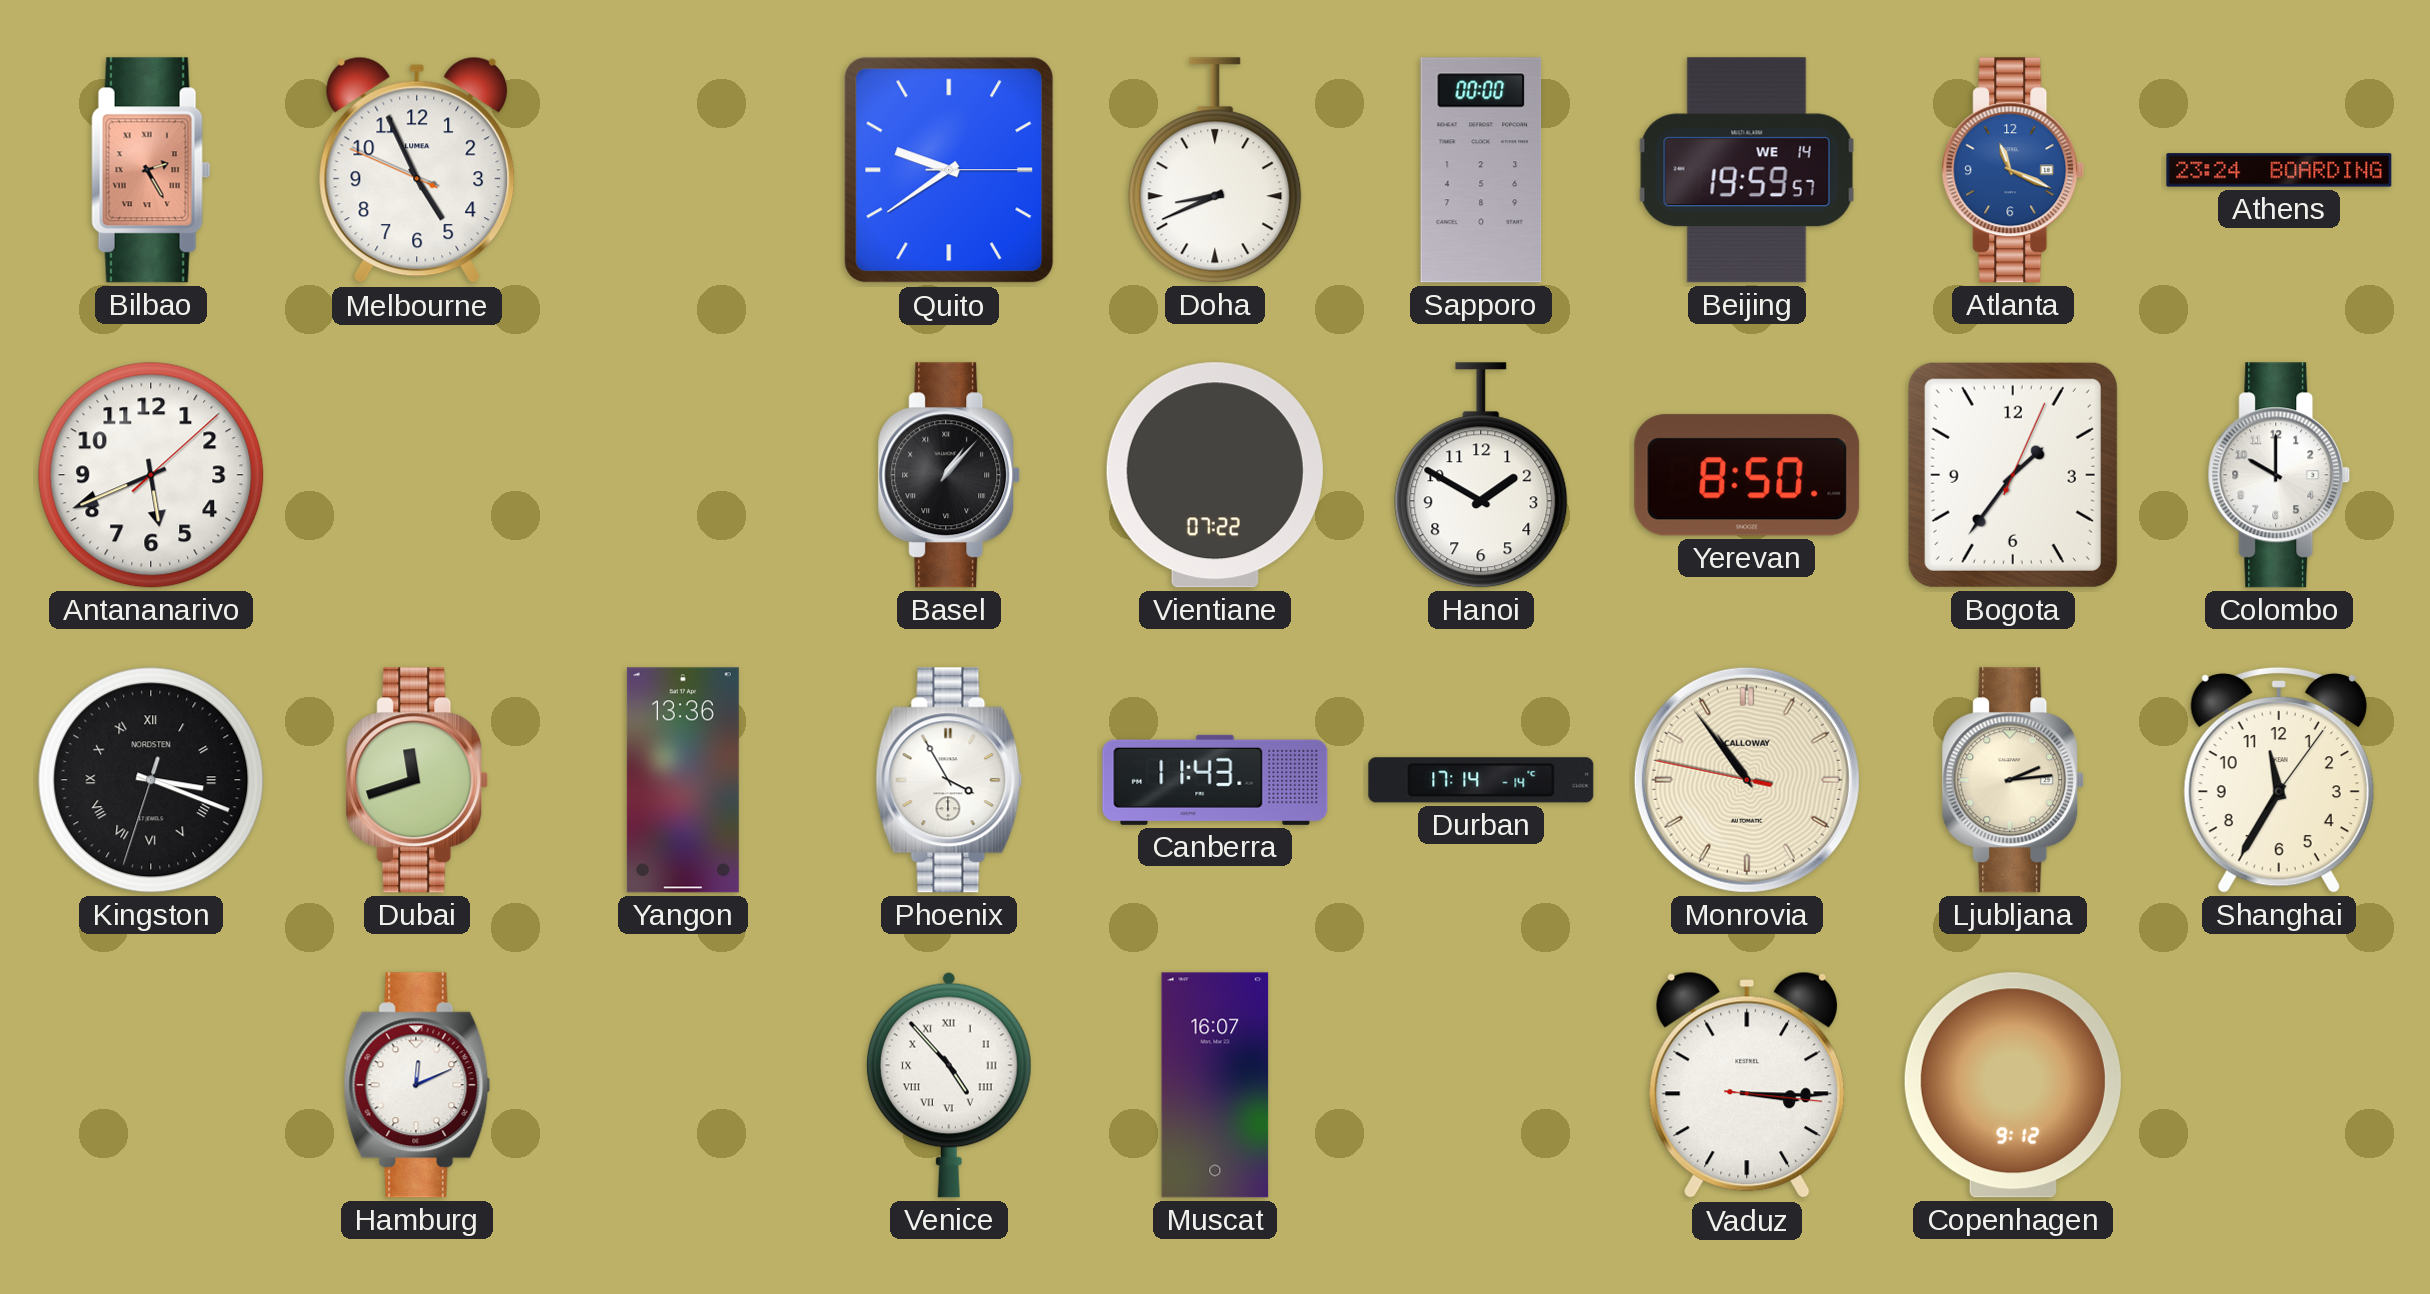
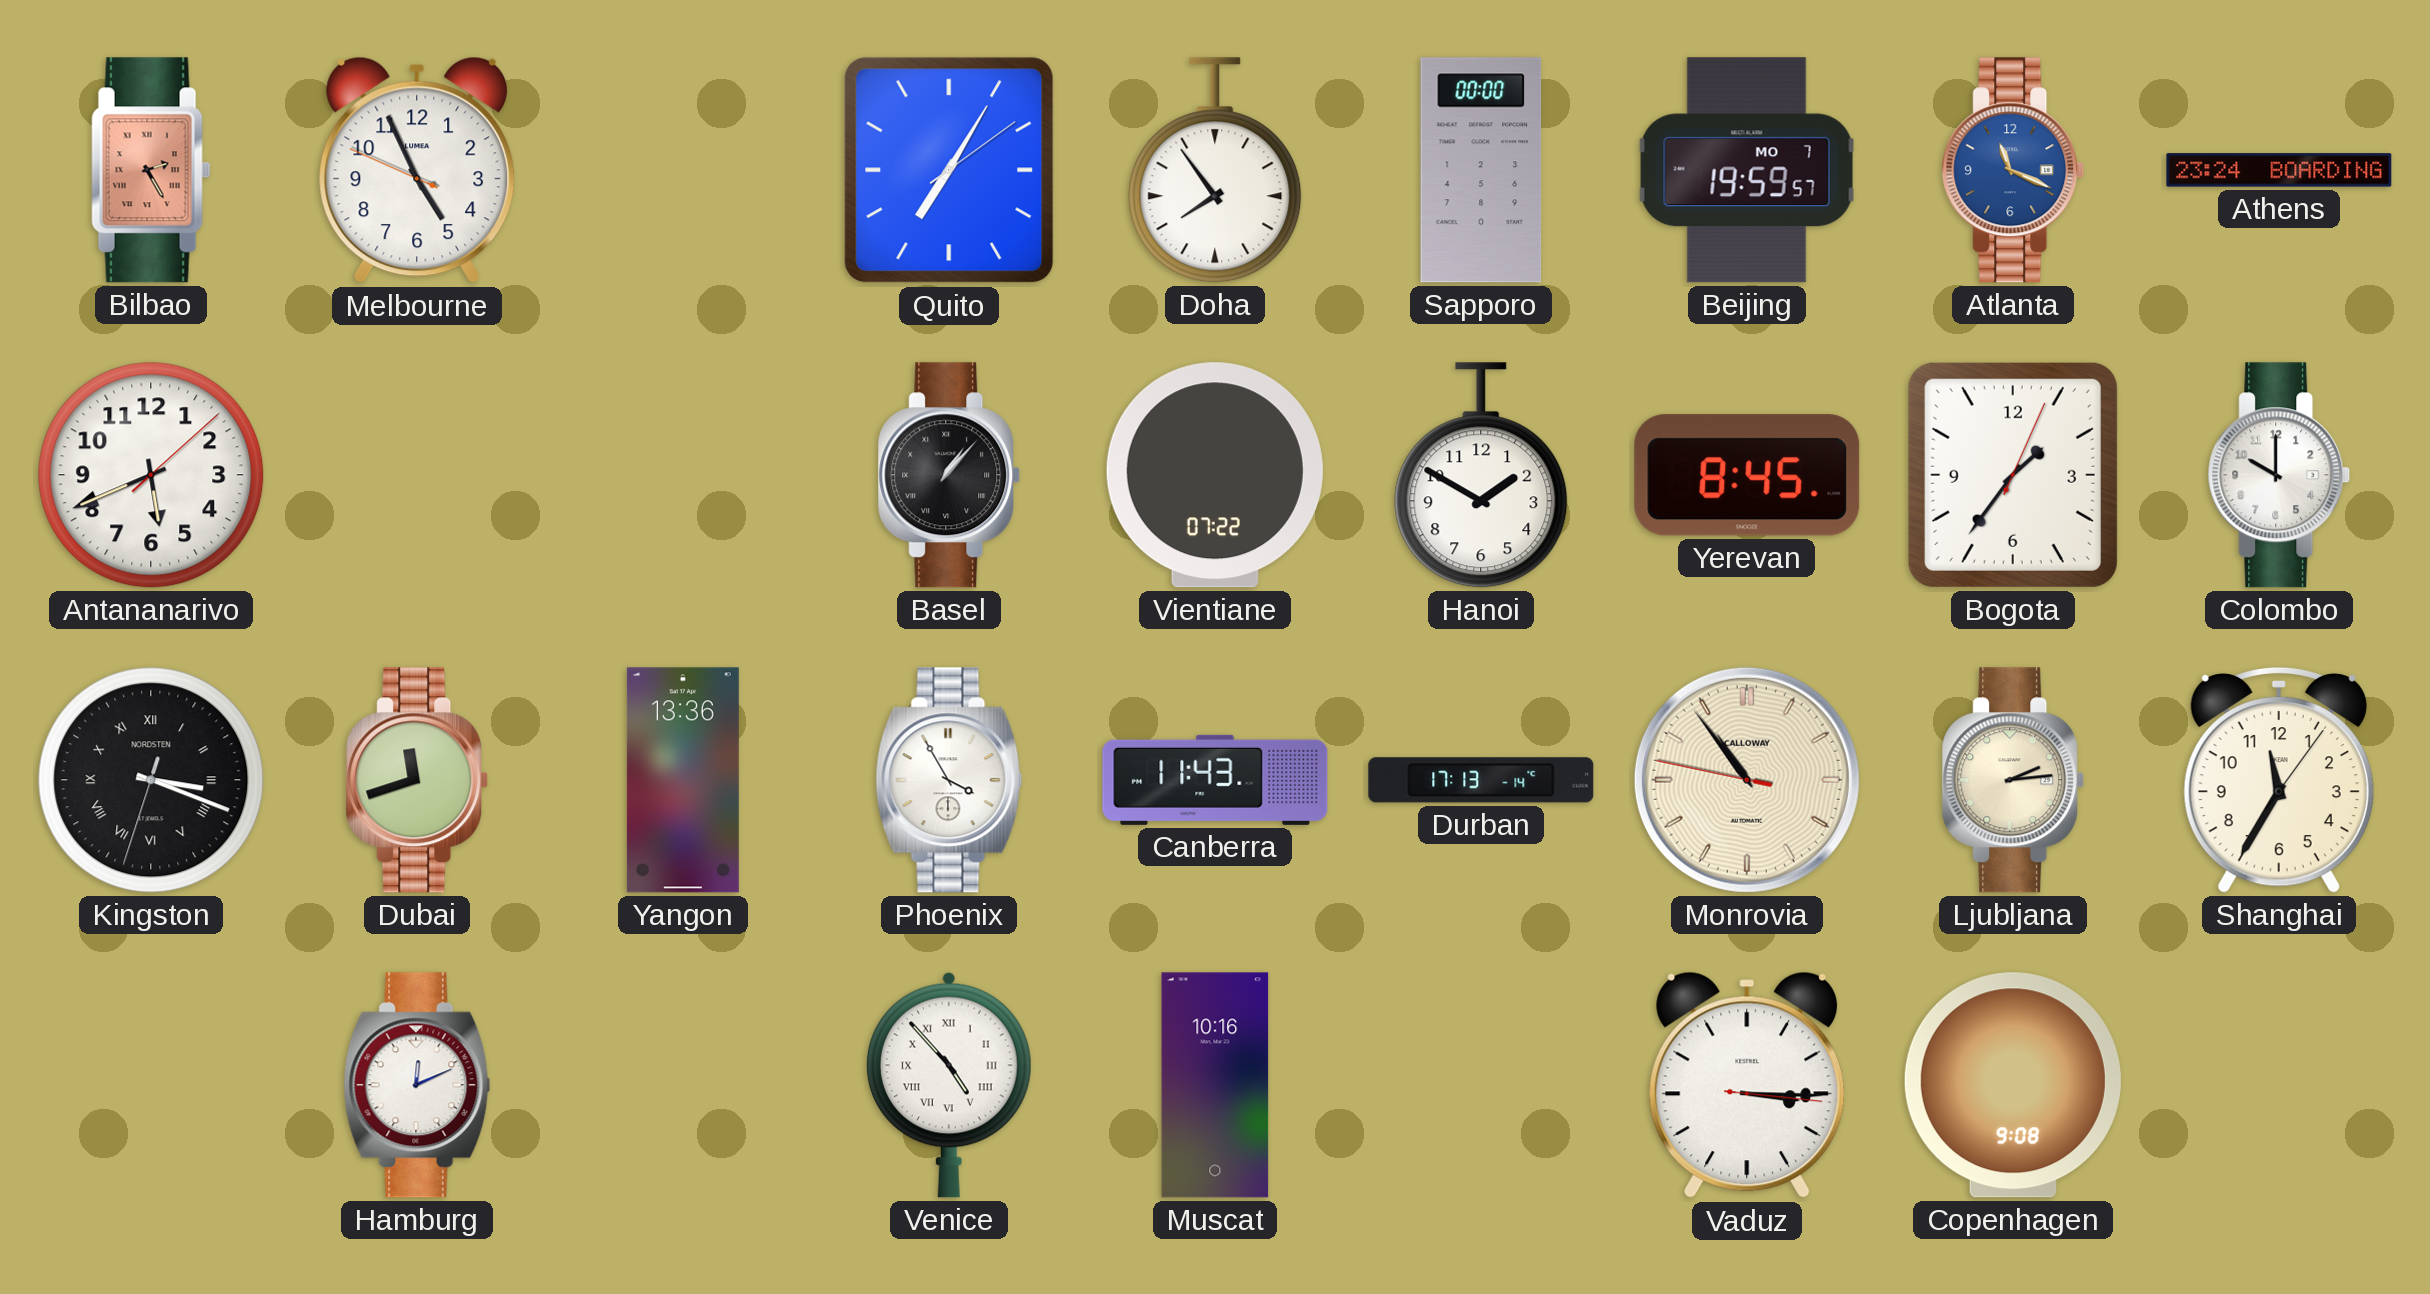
Quito: 9:39 -> 7:05
Doha: 8:41 -> 7:54
Beijing date: WE 14 -> MO 7
Yerevan: 8:50 -> 8:45
Durban: 17:14 -> 17:13
Muscat: 16:07 -> 10:16
Copenhagen: 9:12 -> 9:08
